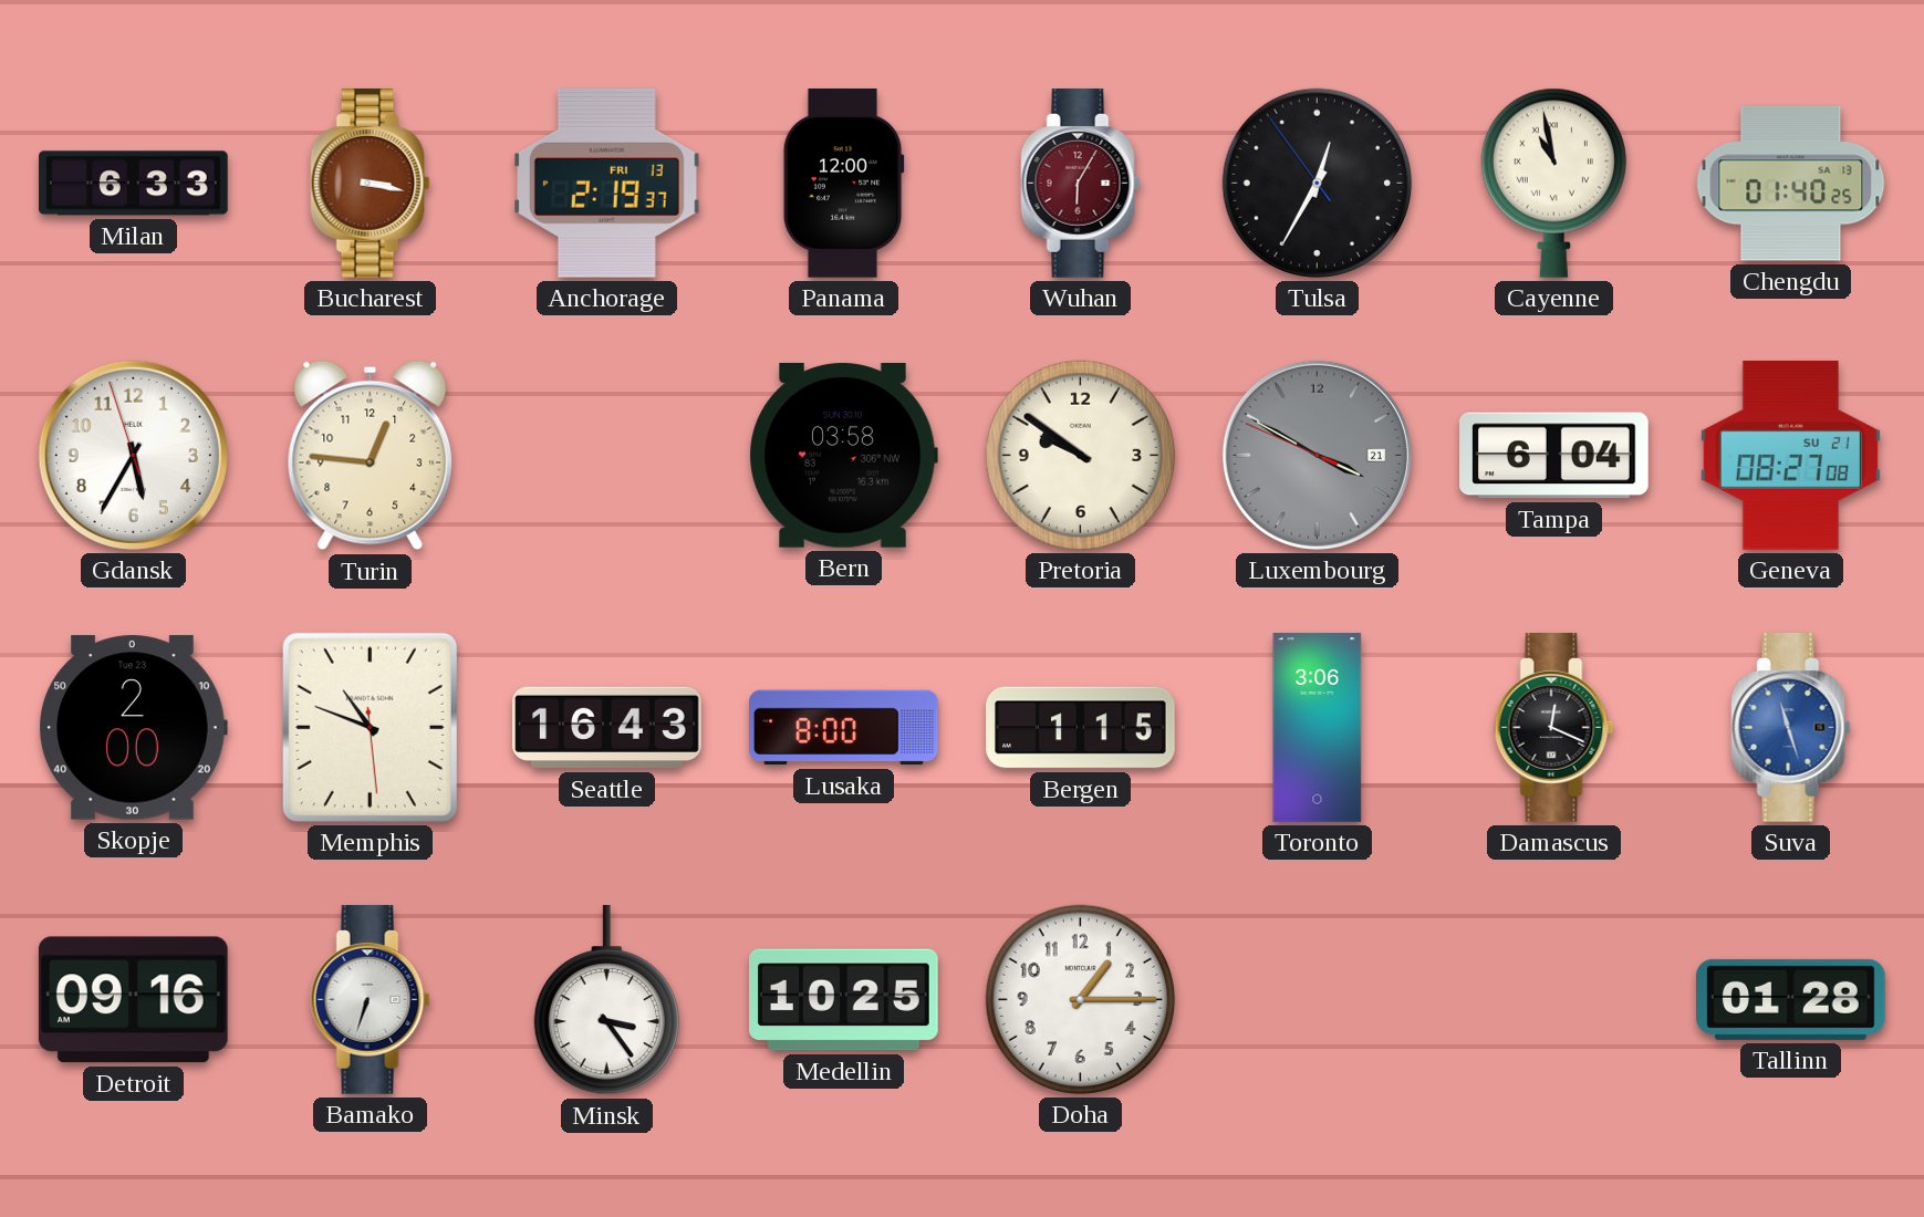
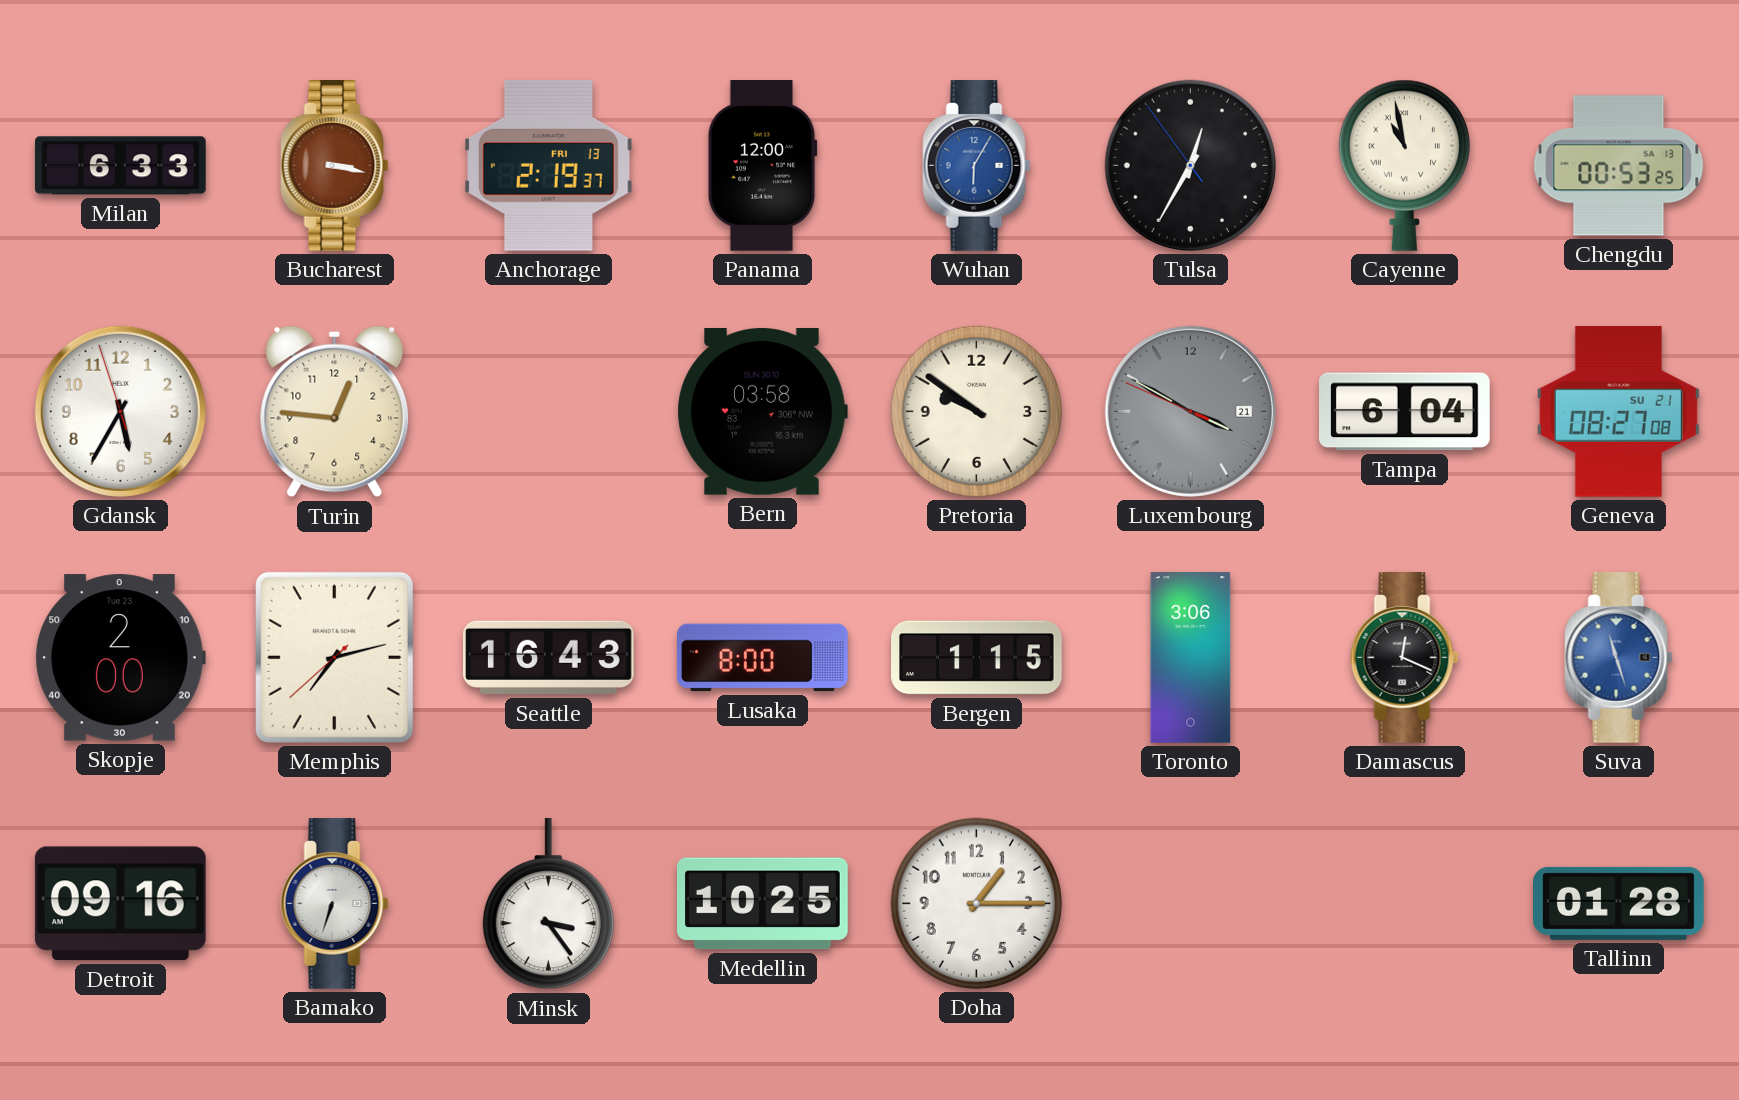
Wuhan dial: burgundy -> blue
Chengdu: 01:40 -> 00:53
Memphis: 10:48 -> 7:12
